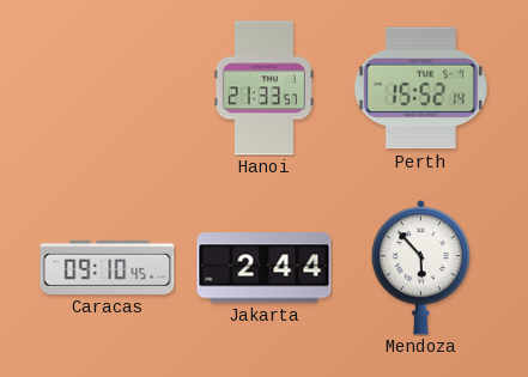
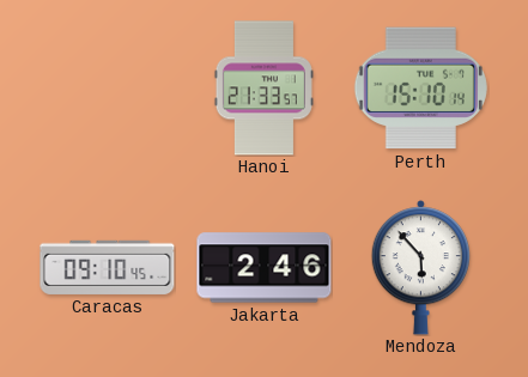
Perth: 15:52 -> 15:10
Jakarta: 2:44 -> 2:46
